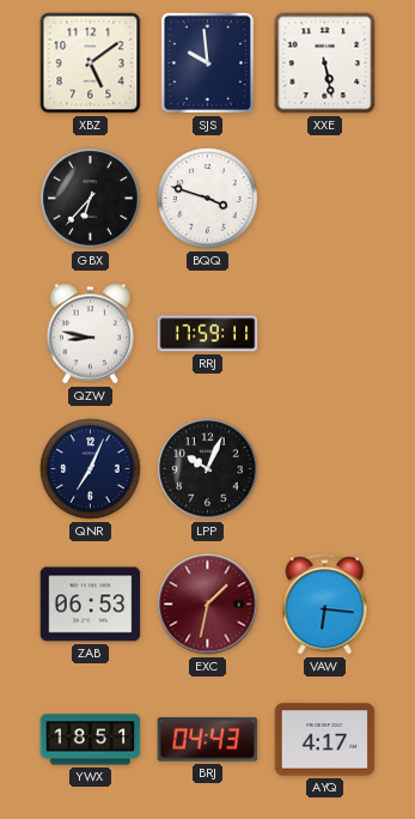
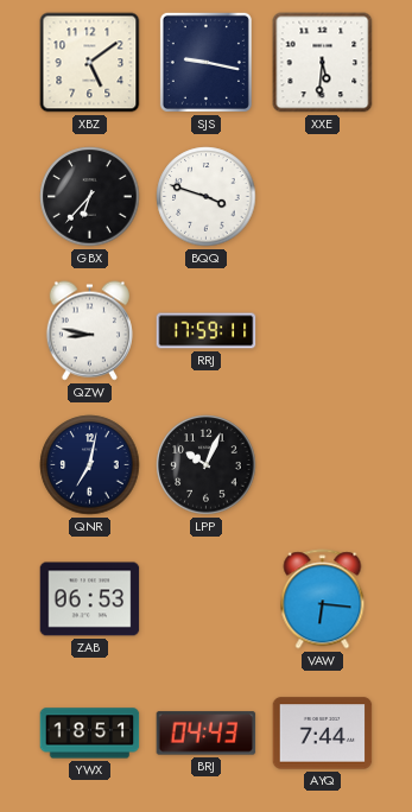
SJS: 9:59 -> 9:17
XXE: 5:28 -> 5:31
QNR: 7:04 -> 7:02
EXC: 1:32 -> none
AYQ: 4:17 -> 7:44
